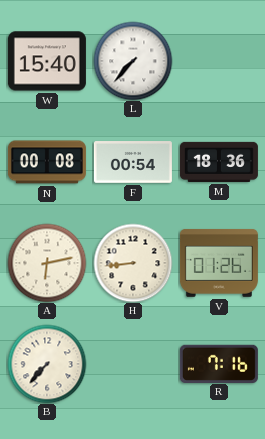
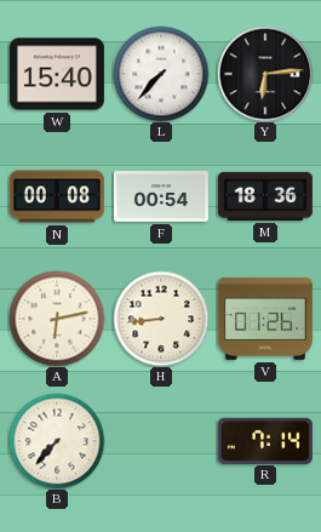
Y: none -> 6:14
R: 7:16 -> 7:14
